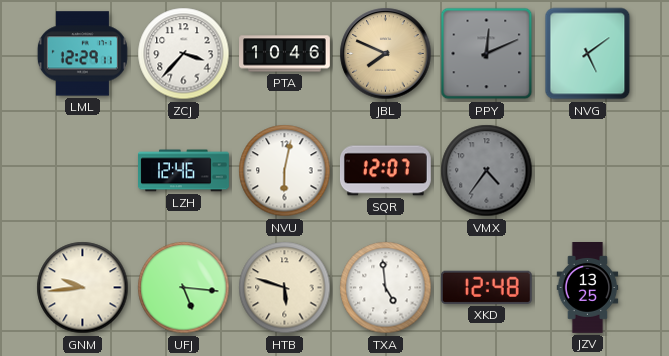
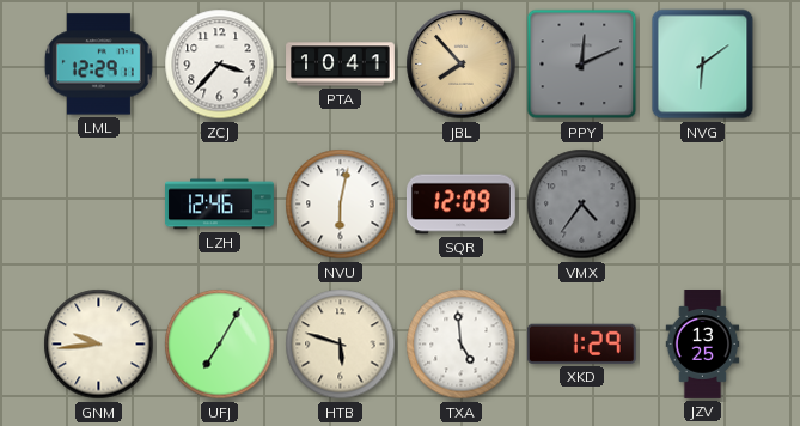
PTA: 10:46 -> 10:41
JBL: 7:49 -> 7:53
NVG: 5:09 -> 6:09
SQR: 12:07 -> 12:09
UFJ: 5:16 -> 7:05
XKD: 12:48 -> 1:29
